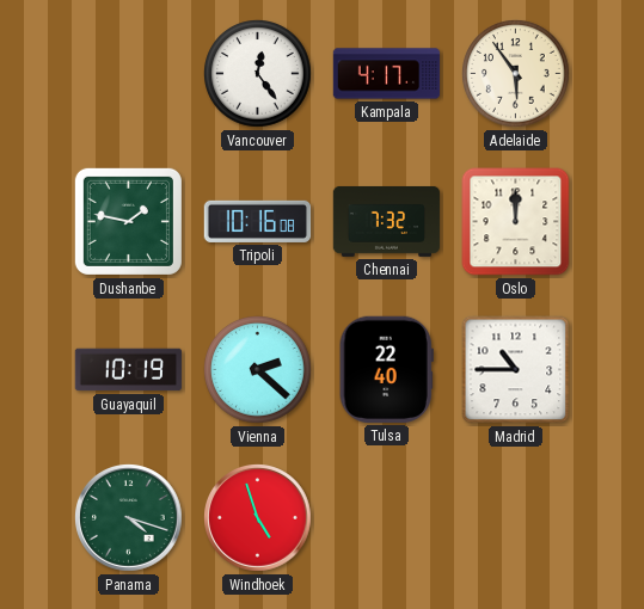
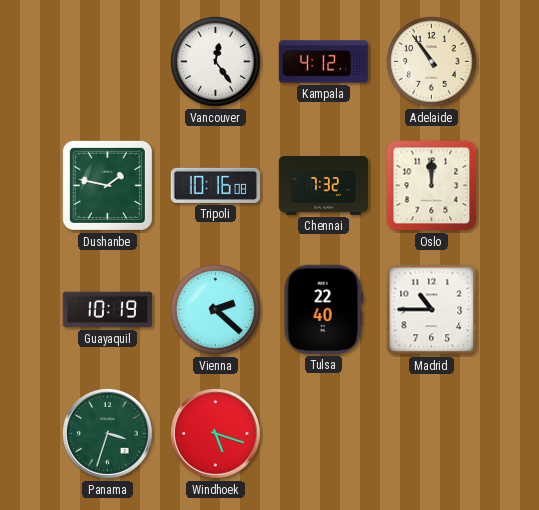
Kampala: 4:17 -> 4:12
Adelaide: 5:54 -> 10:54
Panama: 4:18 -> 3:33
Windhoek: 4:57 -> 5:18
